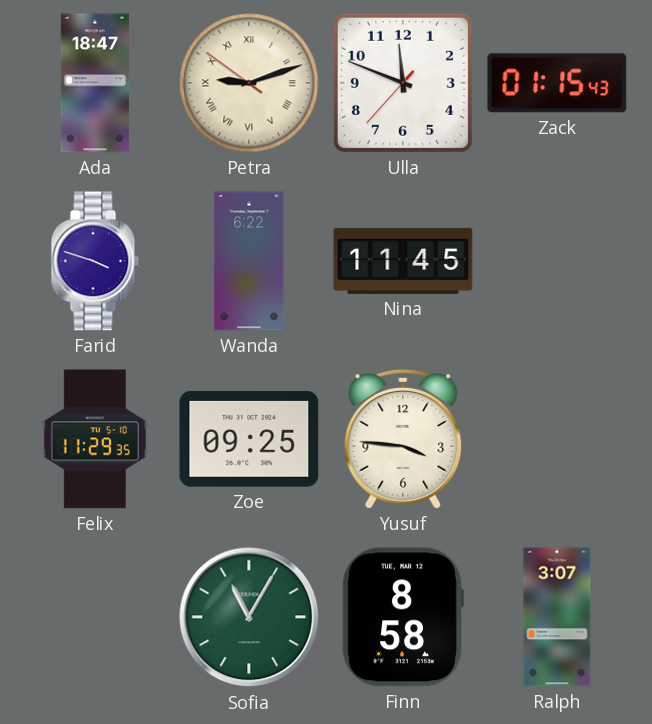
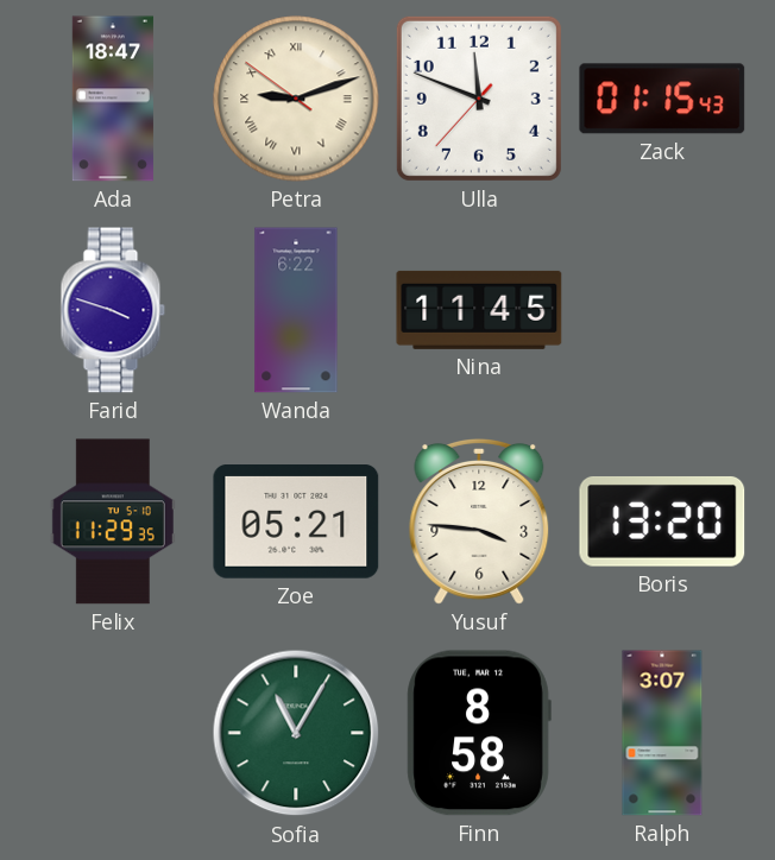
Zoe: 09:25 -> 05:21
Boris: none -> 13:20
